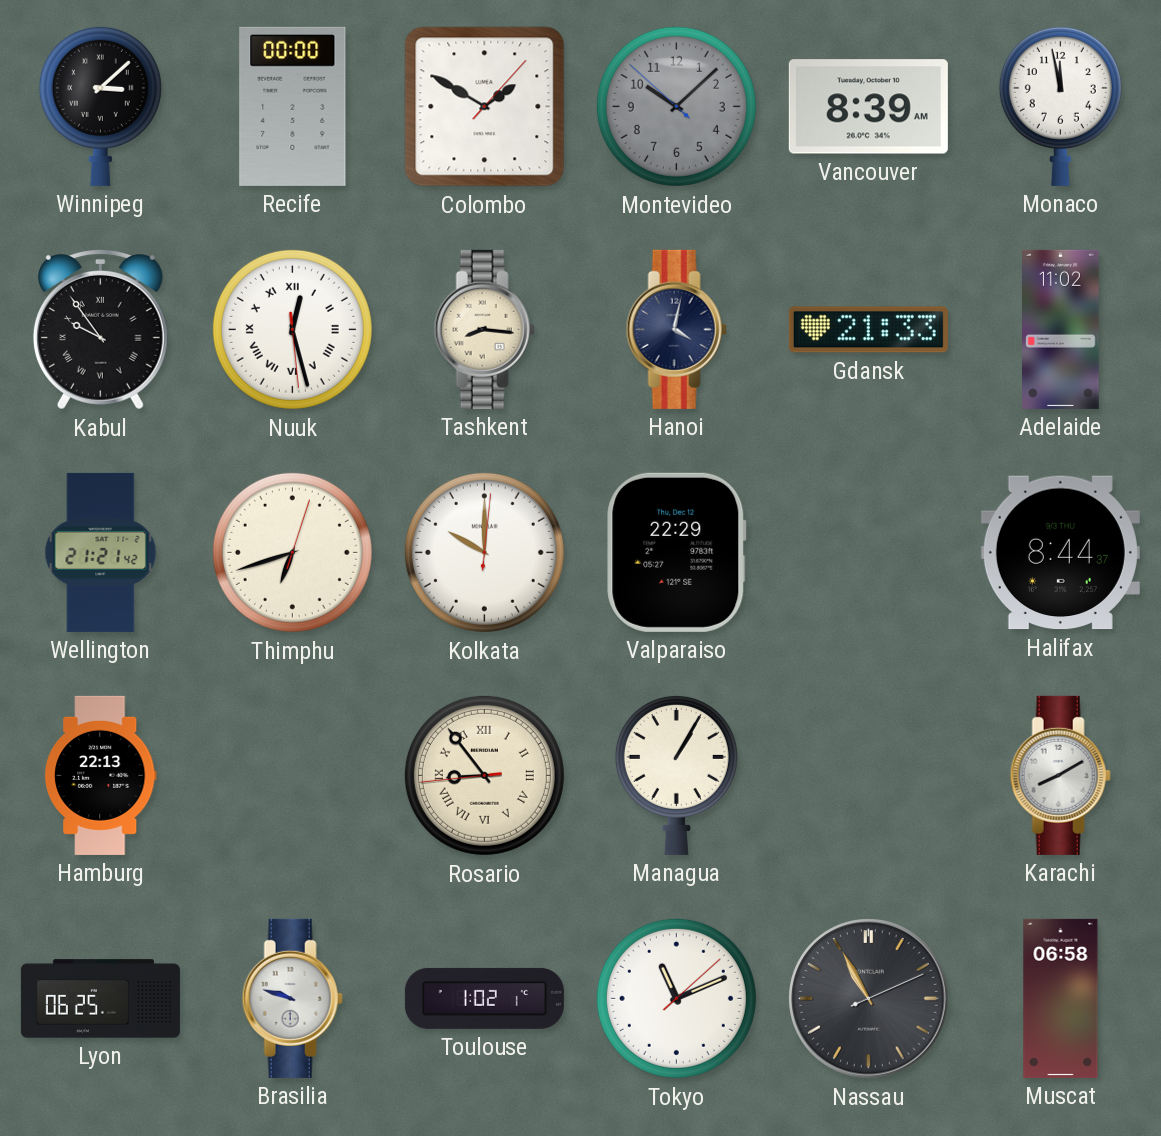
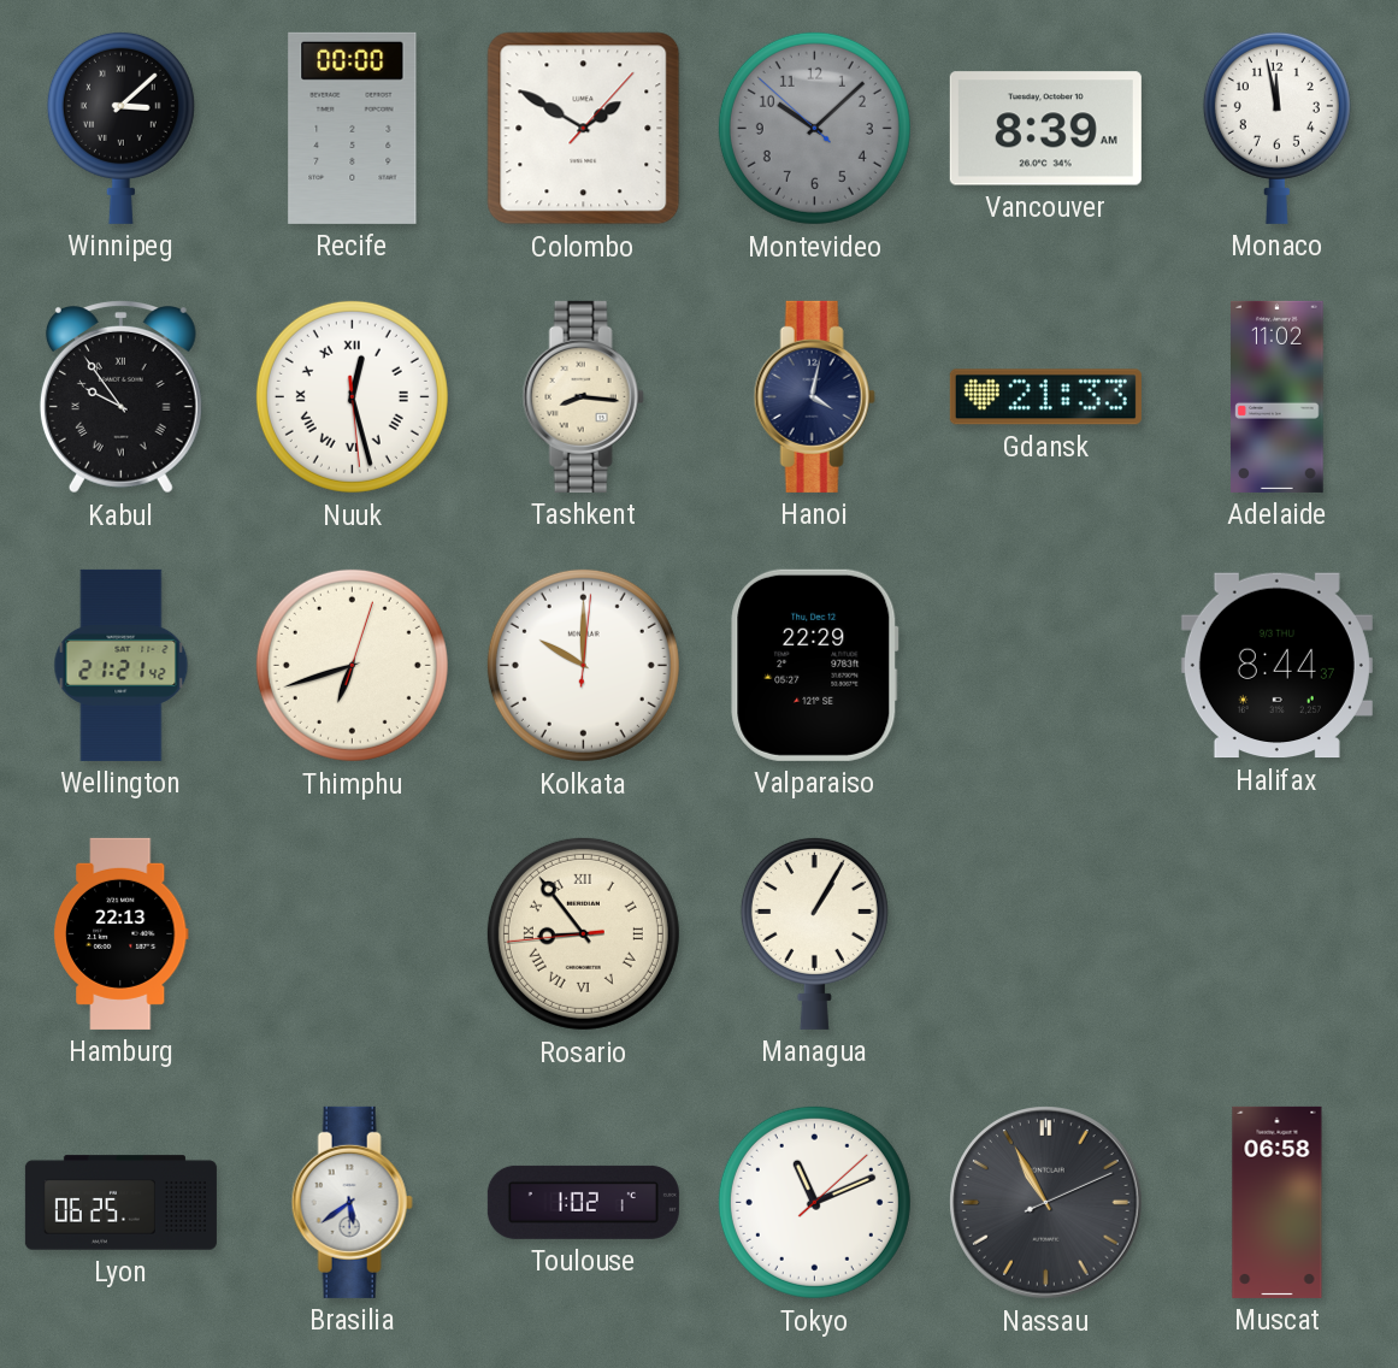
Karachi: 8:10 -> none
Brasilia: 9:48 -> 5:39
